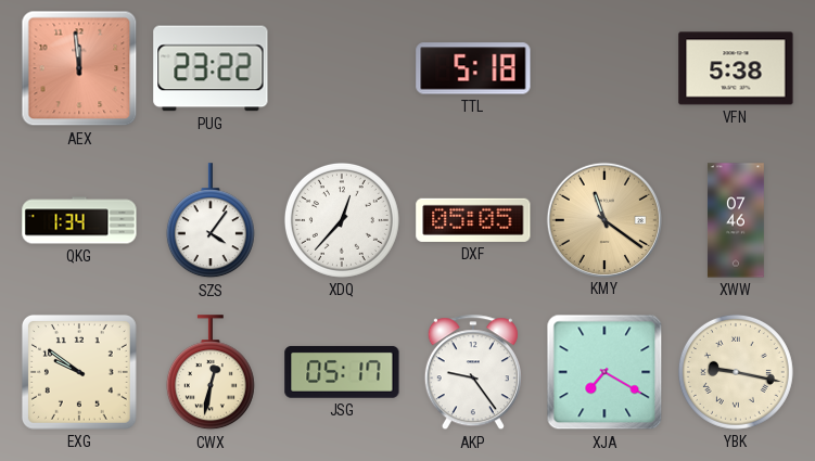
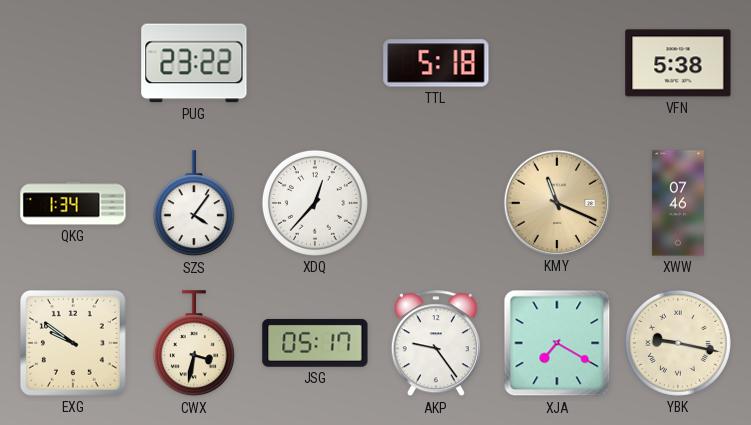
AEX: 11:59 -> none
DXF: 05:05 -> none
KMY: 11:21 -> 11:19
CWX: 12:32 -> 3:32
